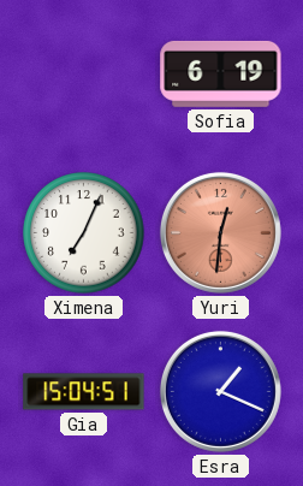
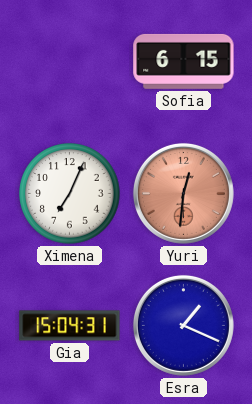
Sofia: 6:19 -> 6:15
Gia: 15:04:51 -> 15:04:31
